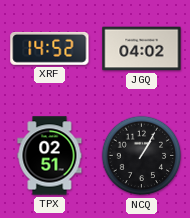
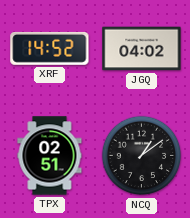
NCQ: 1:05 -> 1:09
